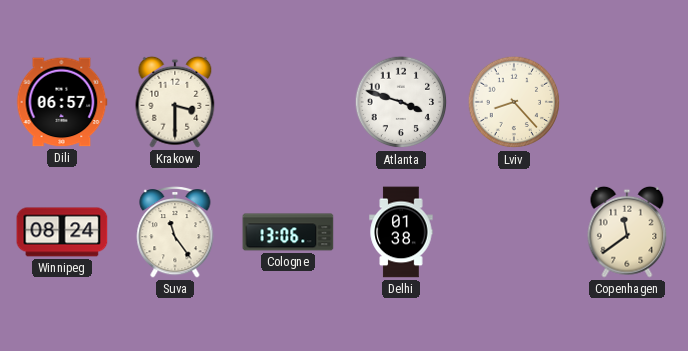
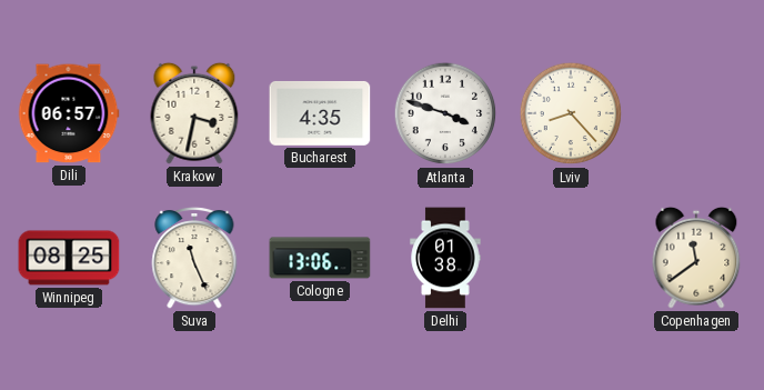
Krakow: 3:30 -> 3:32
Bucharest: none -> 4:35
Winnipeg: 08:24 -> 08:25
Suva: 11:24 -> 11:26
